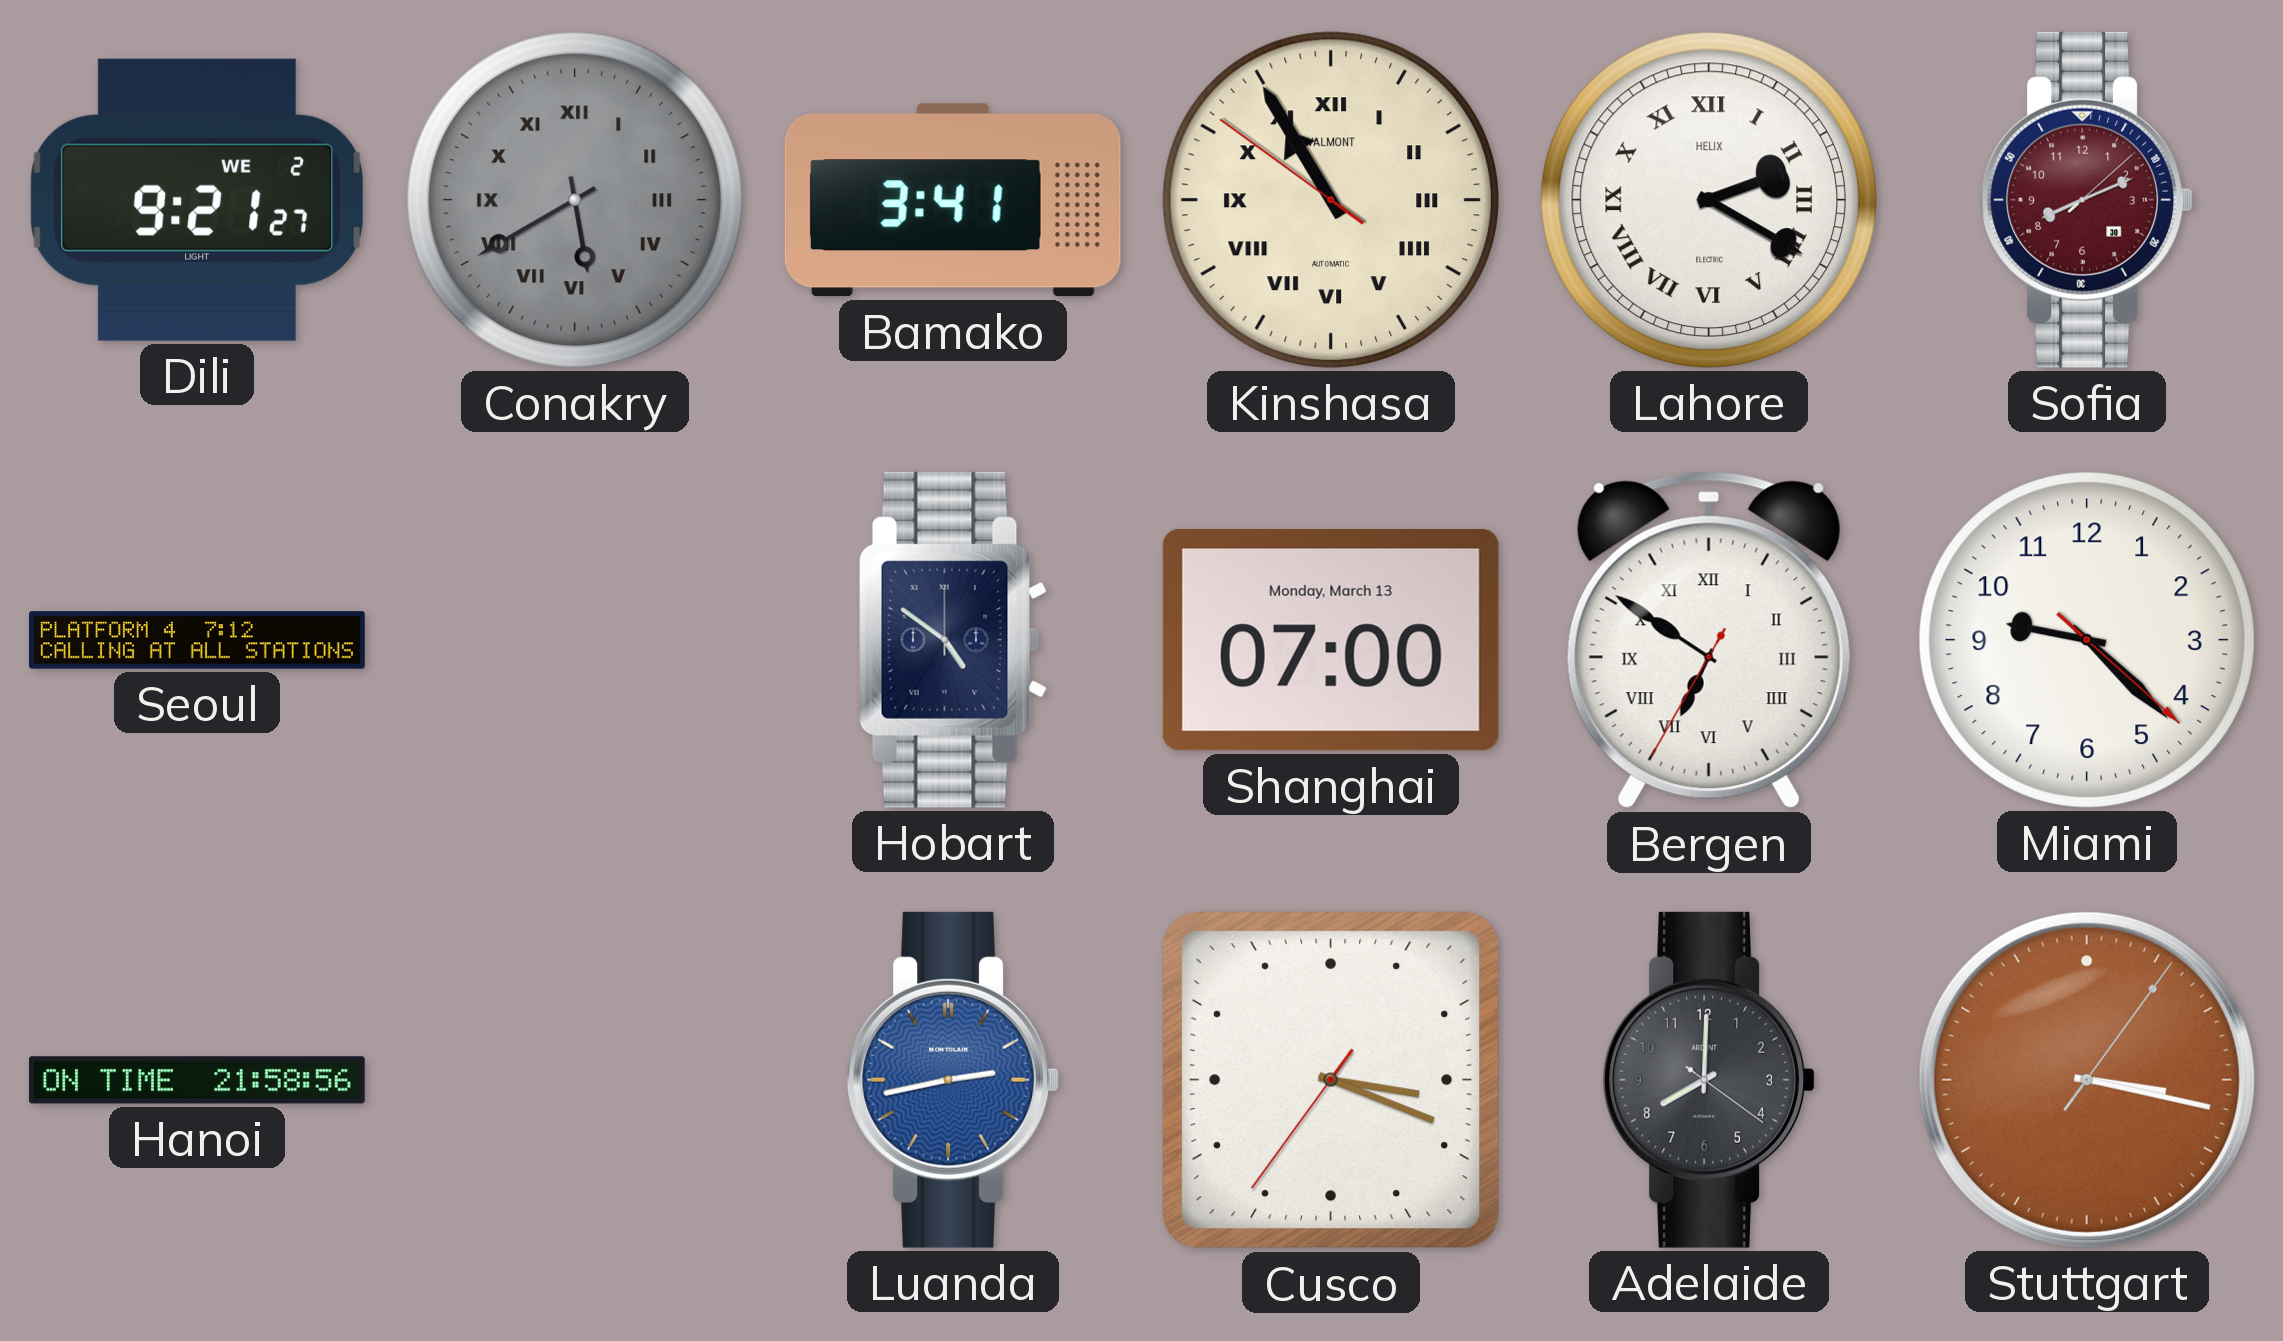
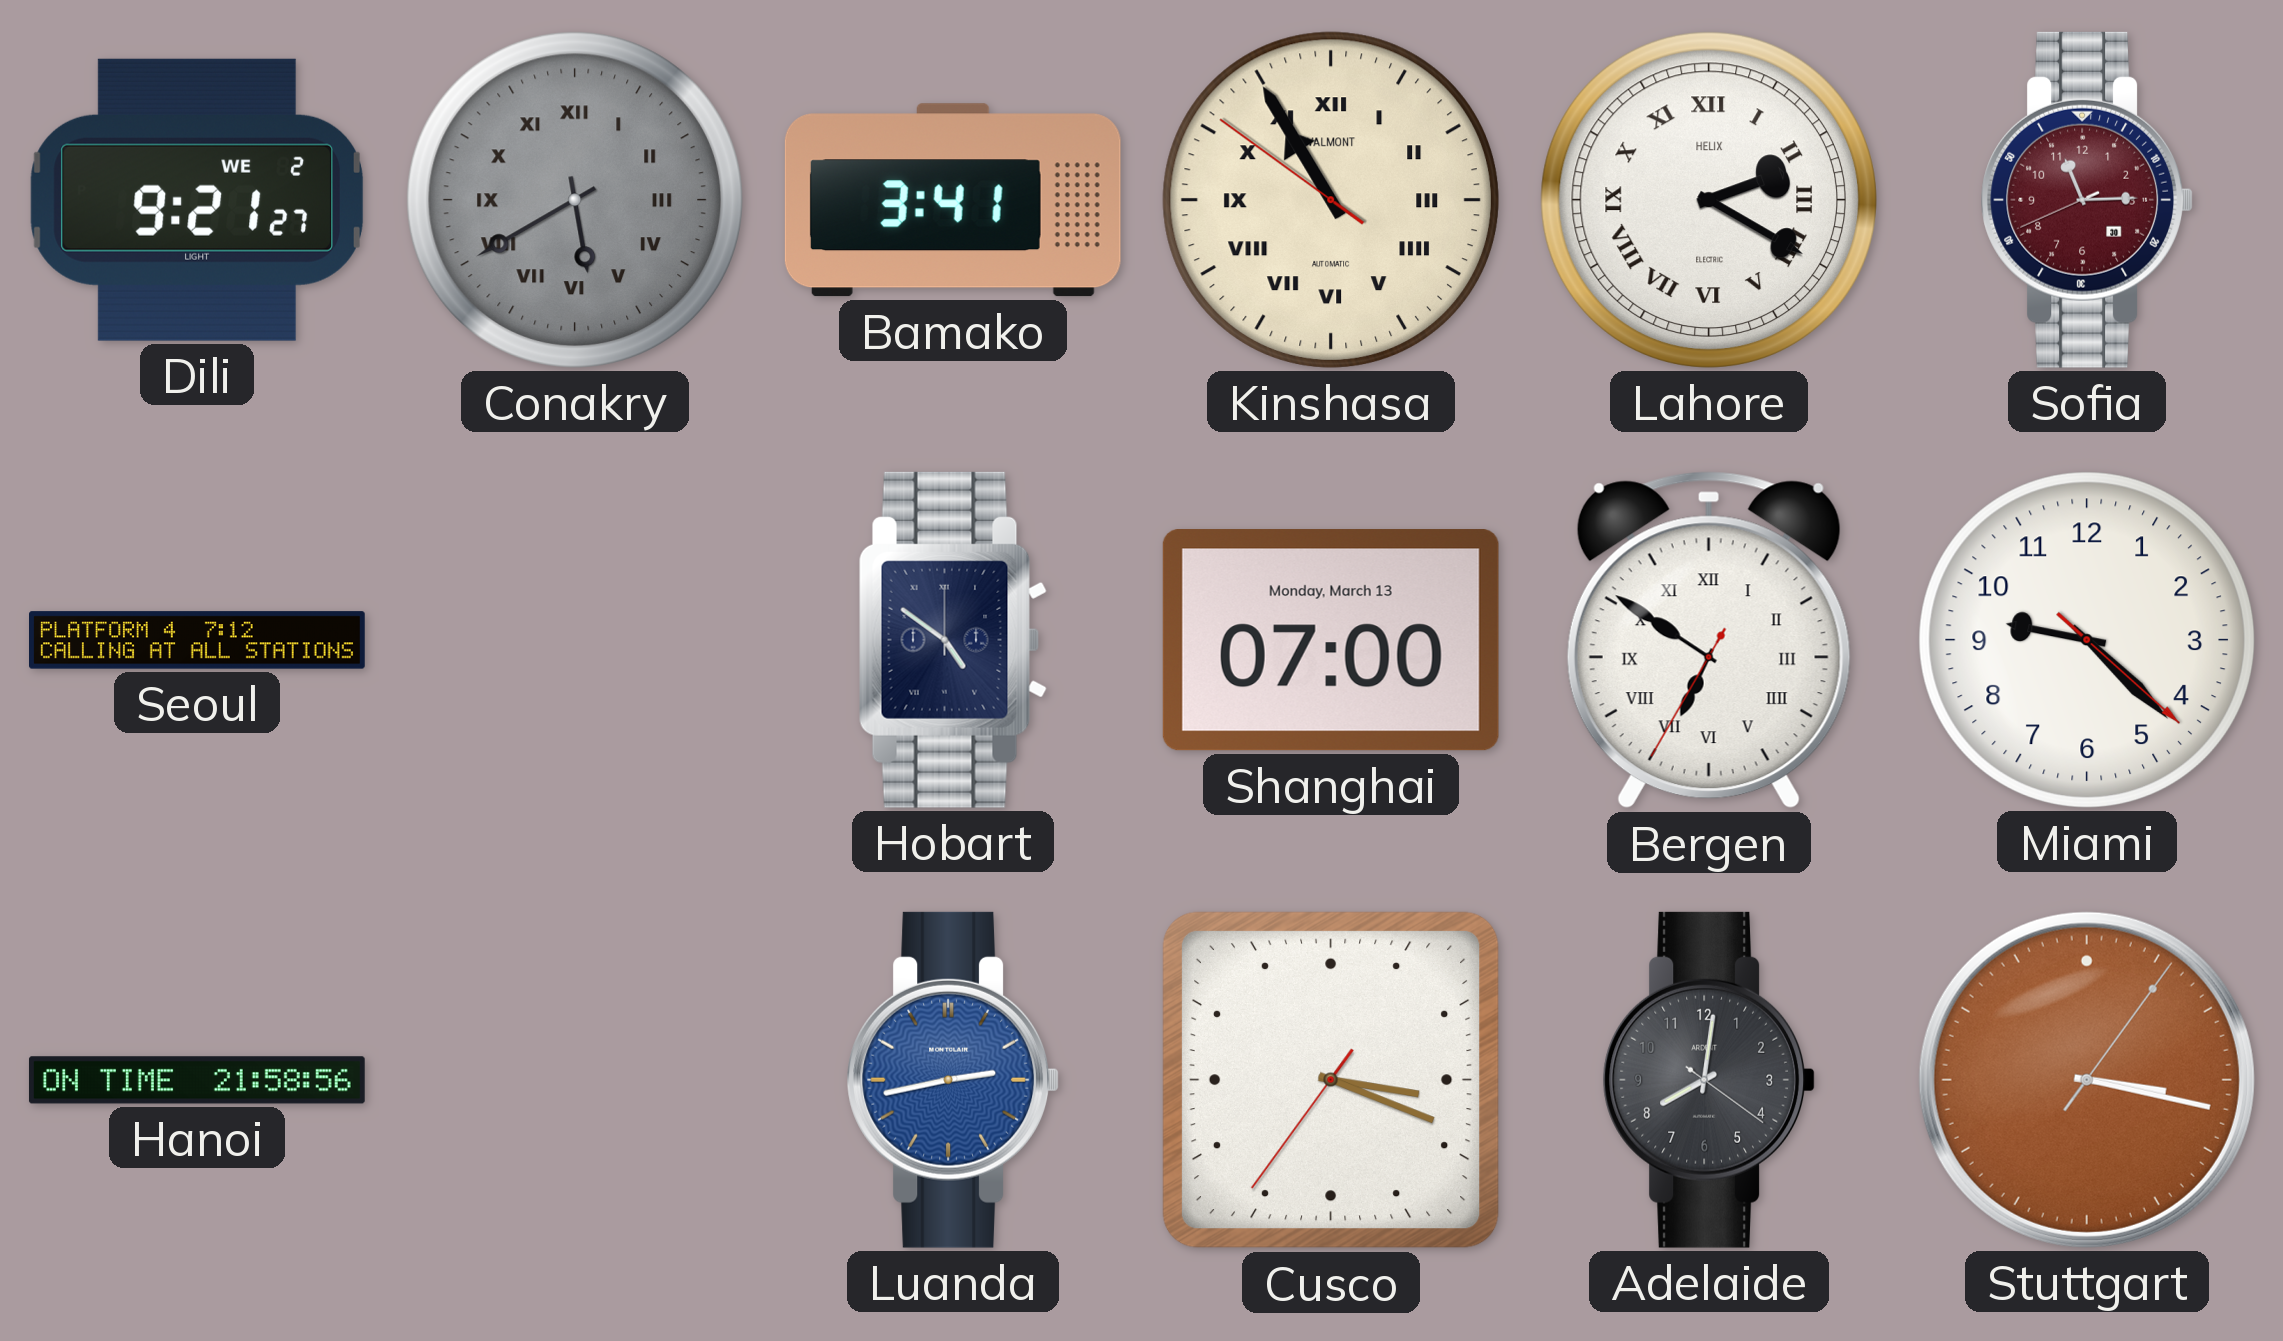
Sofia: 8:11 -> 11:14
Adelaide: 8:00 -> 8:01
